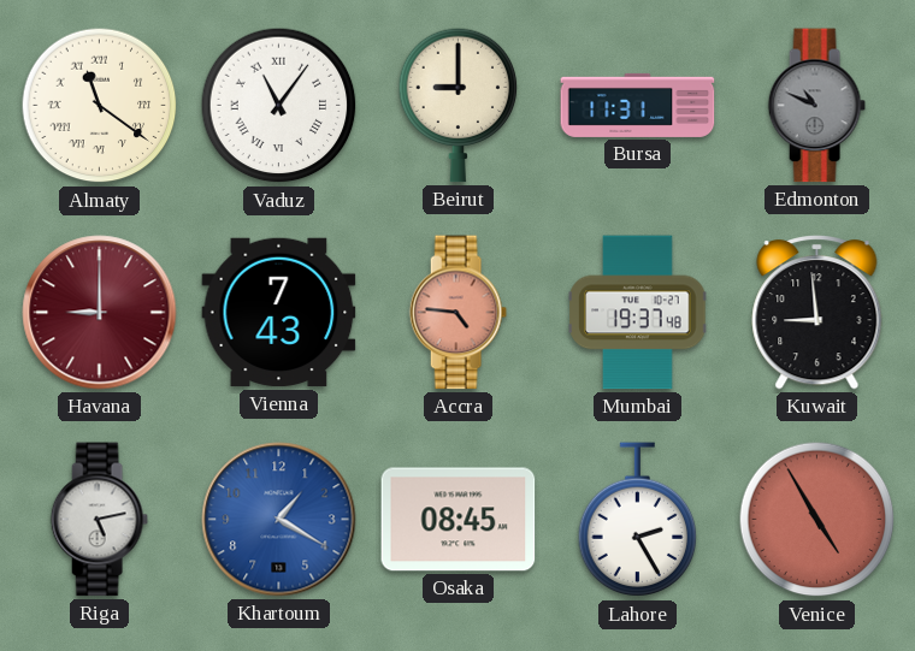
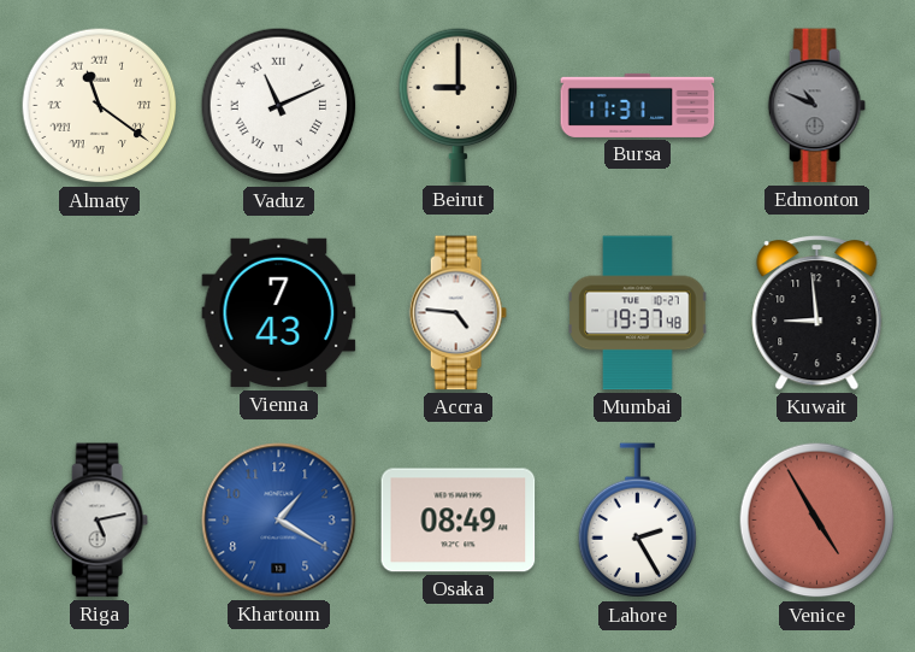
Vaduz: 11:06 -> 11:11
Havana: 9:00 -> none
Accra dial: salmon -> white
Osaka: 08:45 -> 08:49
